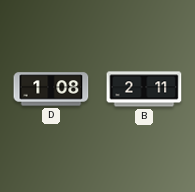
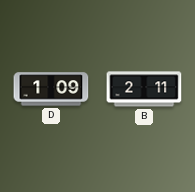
D: 1:08 -> 1:09
